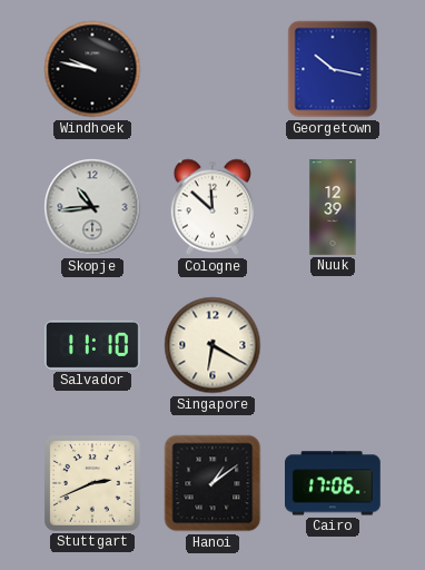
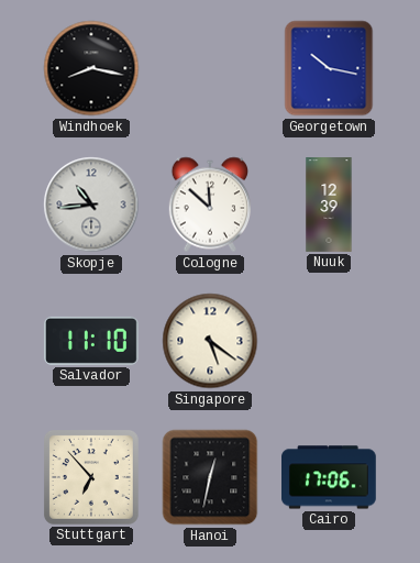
Windhoek: 9:47 -> 8:17
Singapore: 6:20 -> 5:21
Stuttgart: 2:41 -> 6:53
Hanoi: 1:09 -> 12:32
